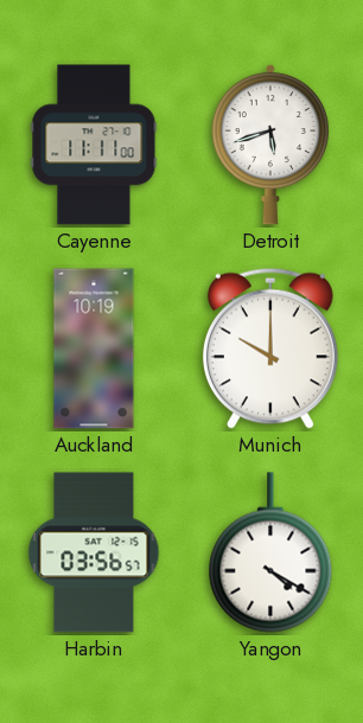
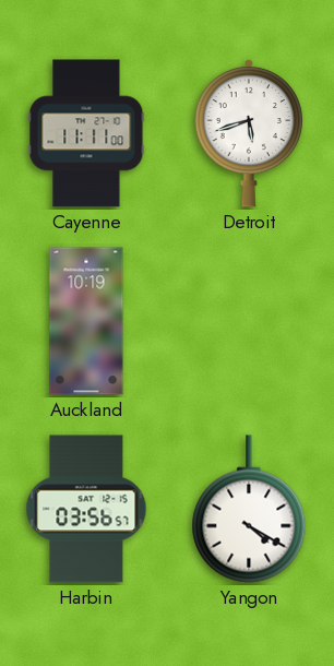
Munich: 10:00 -> none
